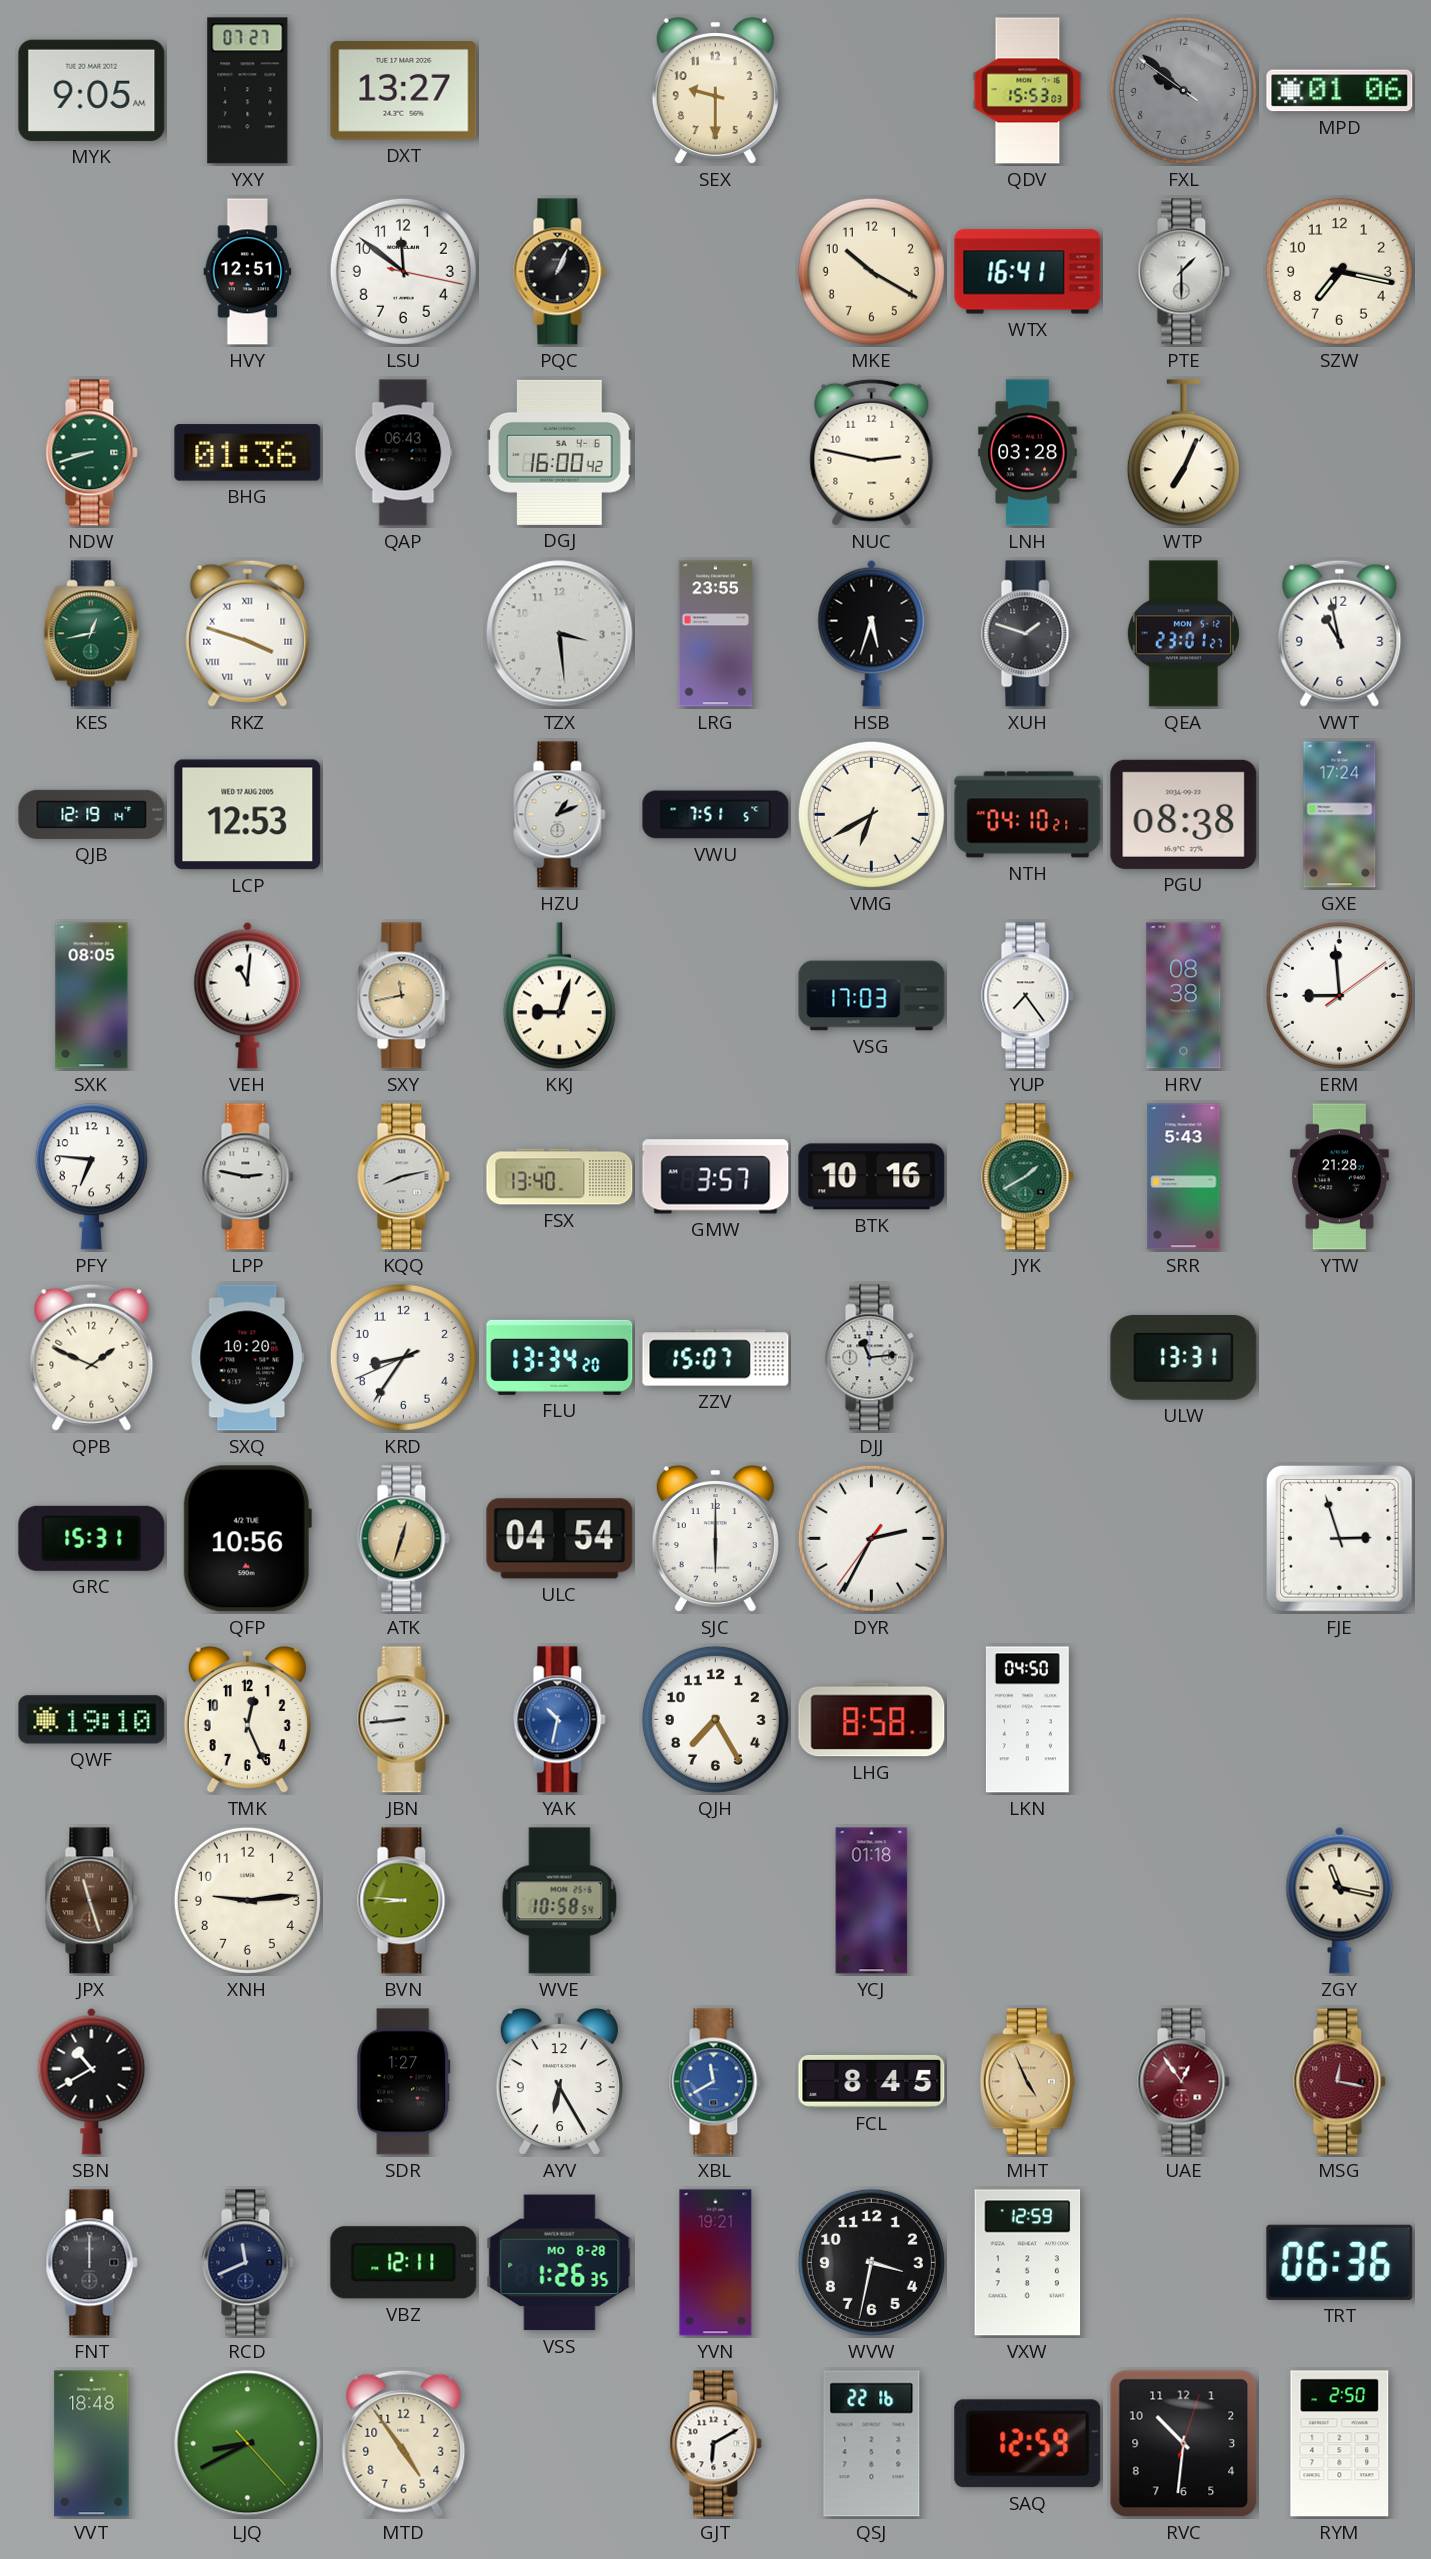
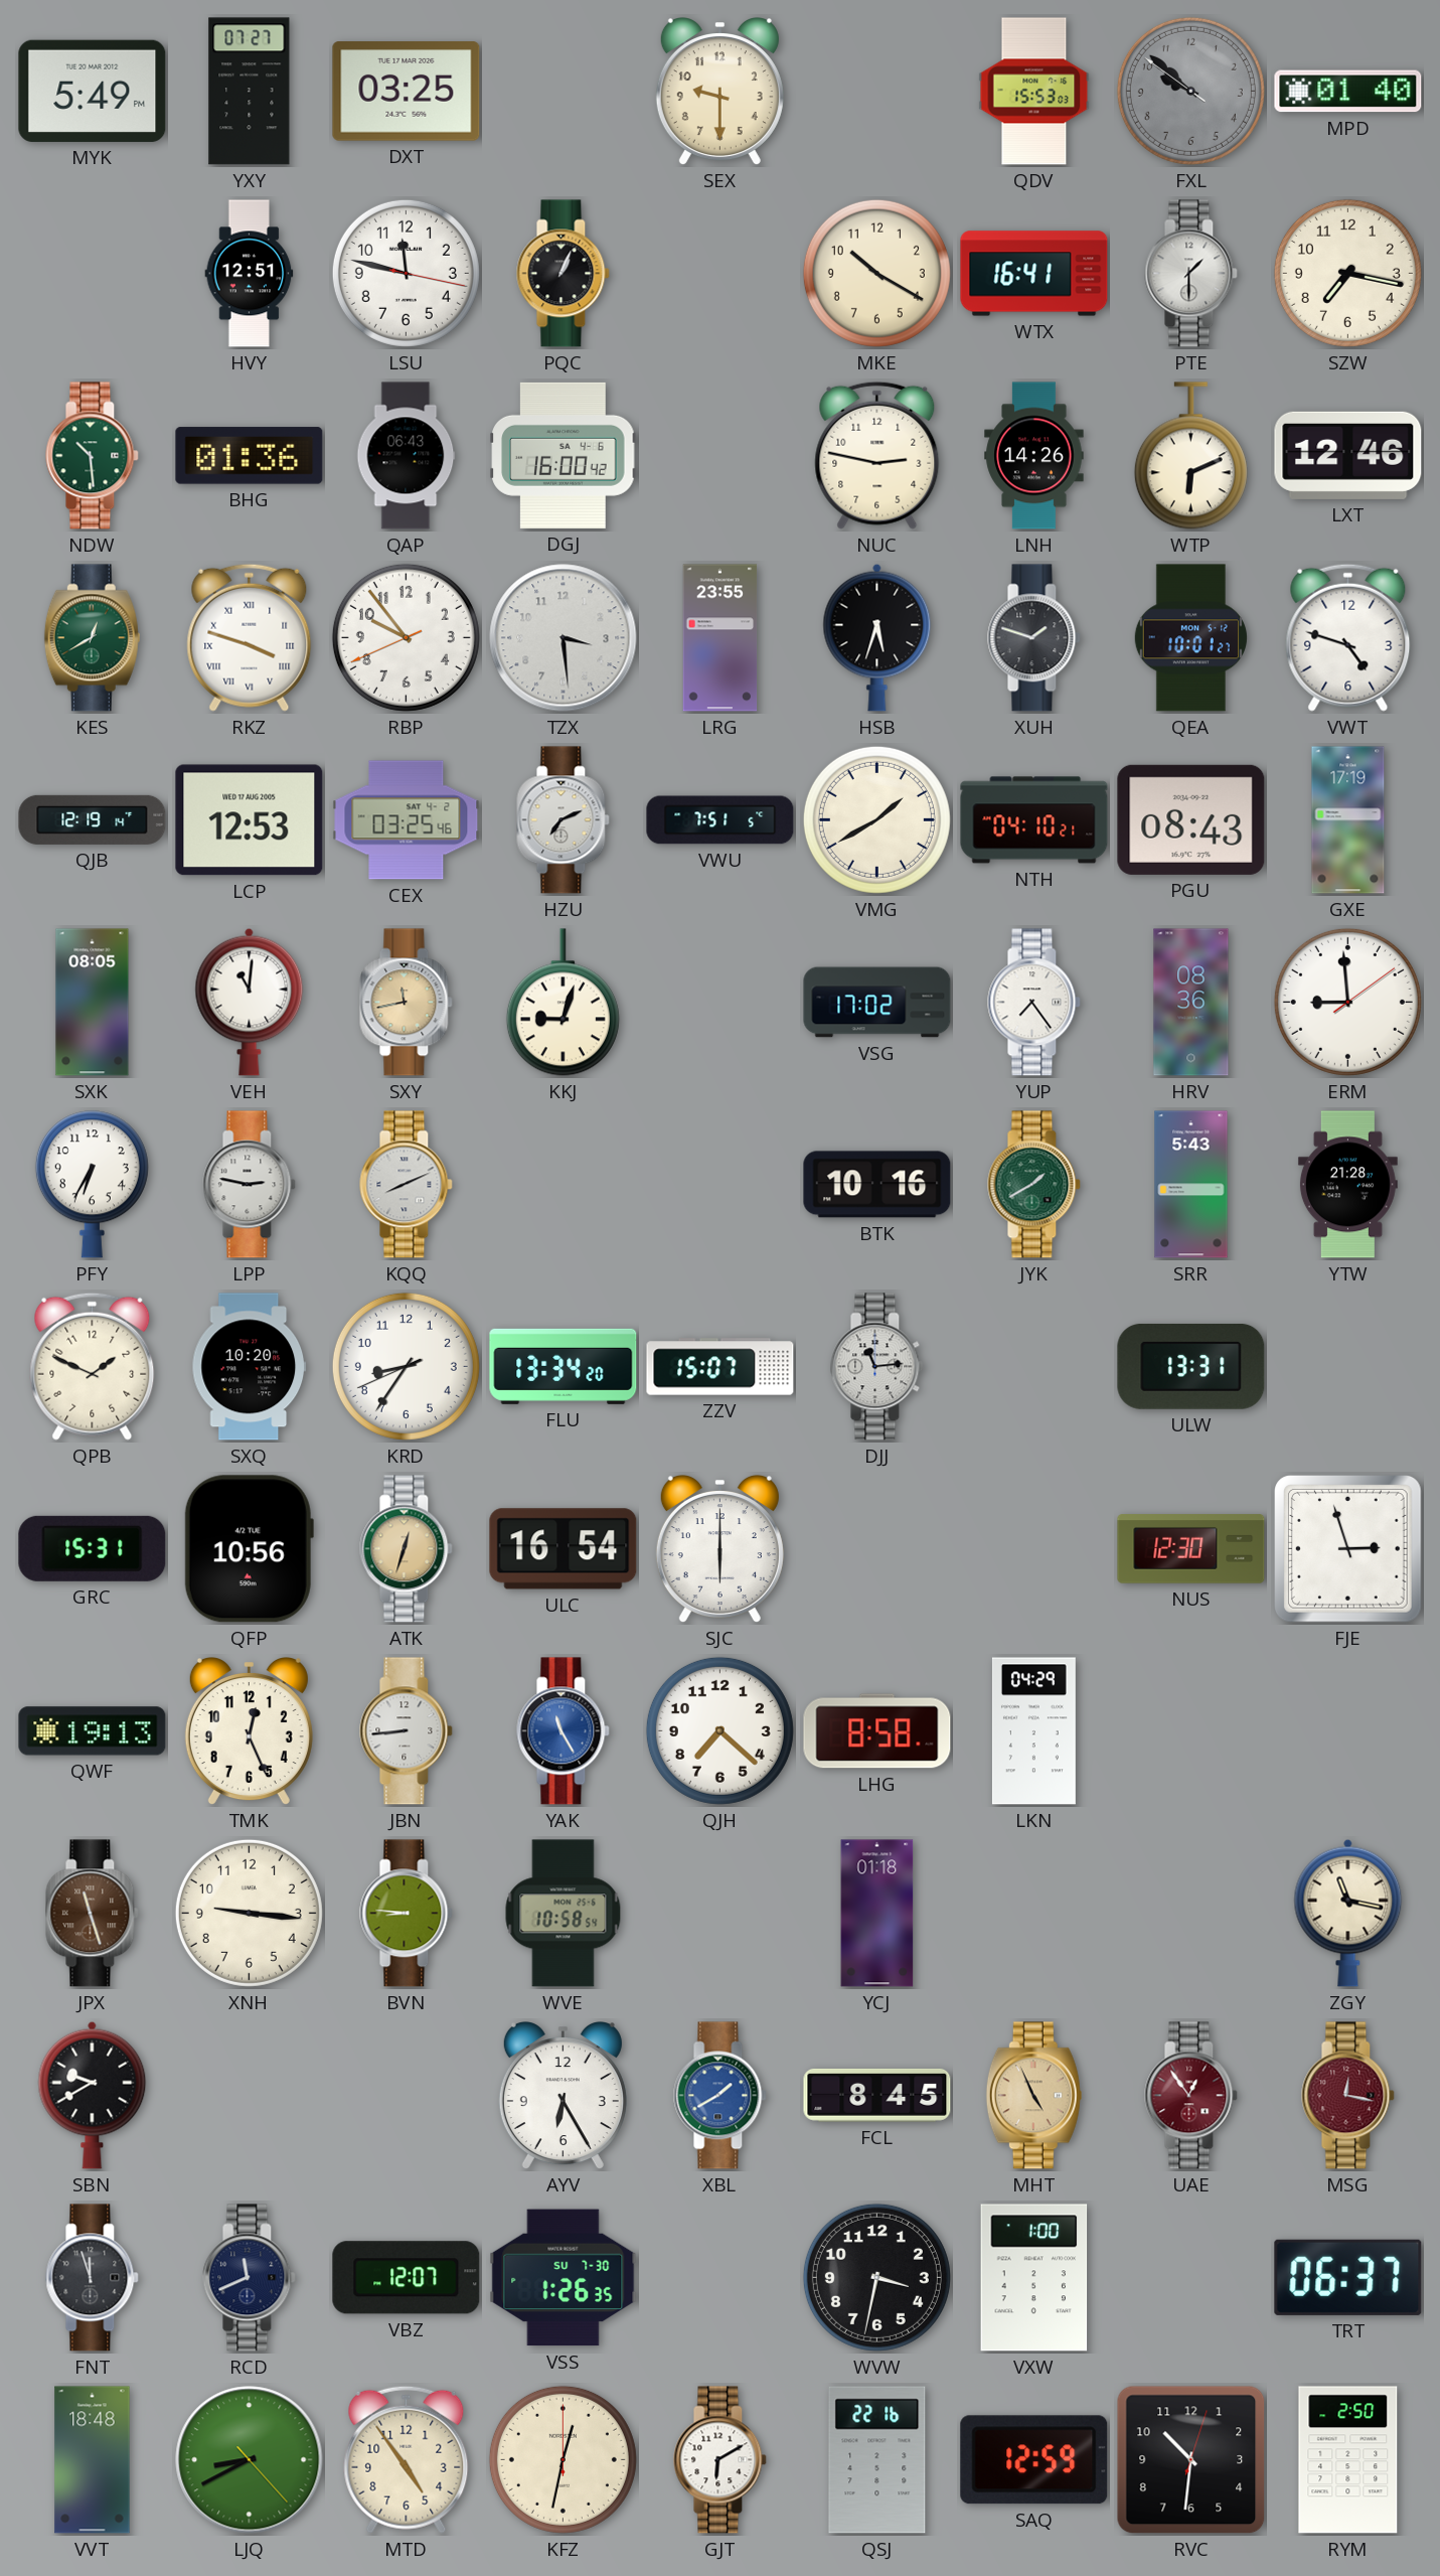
MYK: 9:05 -> 5:49
DXT: 13:27 -> 03:25
MPD: 01:06 -> 01:40
LSU: 11:51 -> 11:47
NDW: 8:42 -> 10:29
LNH: 03:28 -> 14:26
WTP: 7:04 -> 6:11
LXT: none -> 12:46
KES: 12:43 -> 12:40
RBP: none -> 9:53
QEA: 23:01 -> 10:01
VWT: 10:58 -> 4:48
CEX: none -> 03:25
HZU: 1:11 -> 7:11
VMG: 6:40 -> 1:40
PGU: 08:38 -> 08:43
GXE: 17:24 -> 17:19
VSG: 17:03 -> 17:02
HRV: 08:38 -> 08:36
PFY: 6:46 -> 6:35
KQQ: 8:13 -> 8:11
FSX: 13:40 -> none
GMW: 3:57 -> none
ULC: 04:54 -> 16:54
DYR: 2:34 -> none
NUS: none -> 12:30
QWF: 19:10 -> 19:13
YAK: 10:32 -> 11:25
QJH: 7:25 -> 7:22
LKN: 04:50 -> 04:29
XNH: 9:14 -> 9:16
SBN: 10:40 -> 9:40
SDR: 1:27 -> none
XBL: 11:40 -> 1:40
FNT: 12:00 -> 11:57
VBZ: 12:11 -> 12:07
VSS date: MO 8-28 -> SU 7-30
YVN: 19:21 -> none
VXW: 12:59 -> 1:00
TRT: 06:36 -> 06:37
KFZ: none -> 12:32
